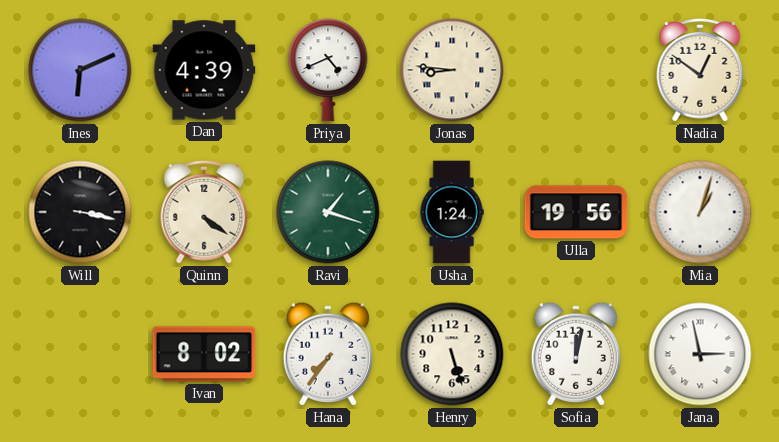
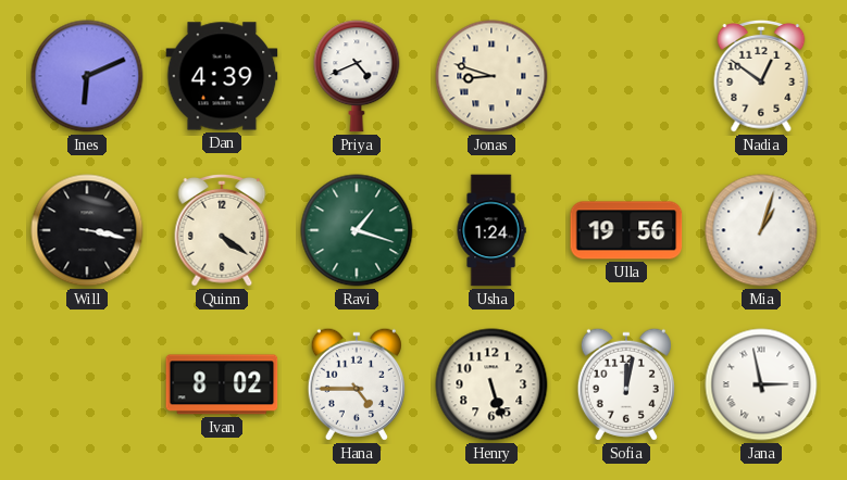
Jonas: 8:46 -> 8:48
Hana: 7:36 -> 4:45
